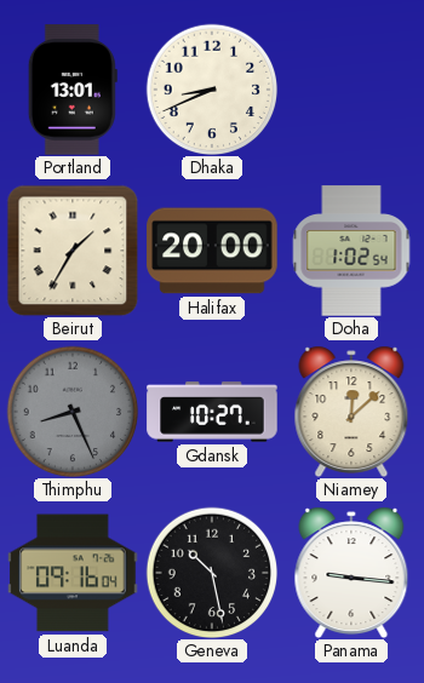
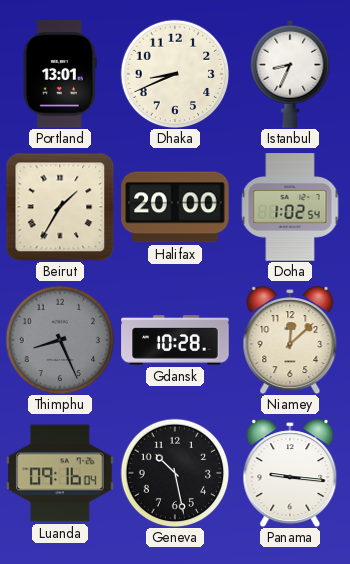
Istanbul: none -> 8:34
Gdansk: 10:27 -> 10:28
